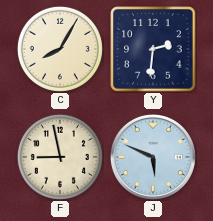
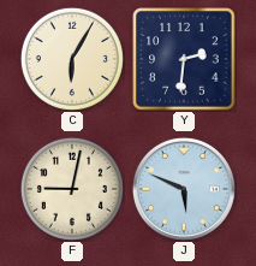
C: 8:05 -> 6:05
F: 8:58 -> 9:02
